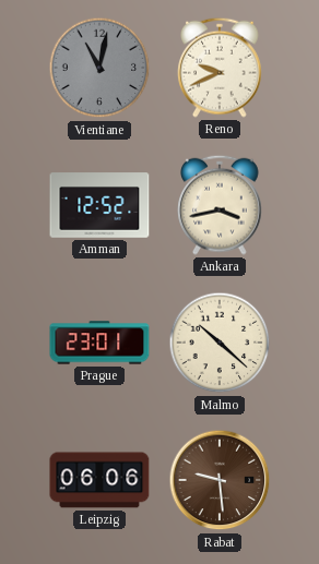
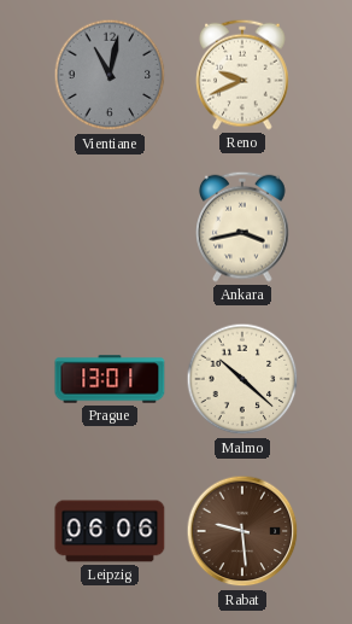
Amman: 12:52 -> none
Prague: 23:01 -> 13:01
